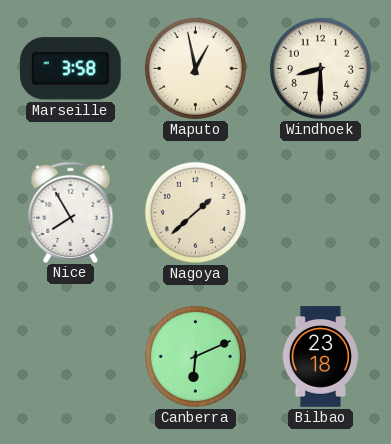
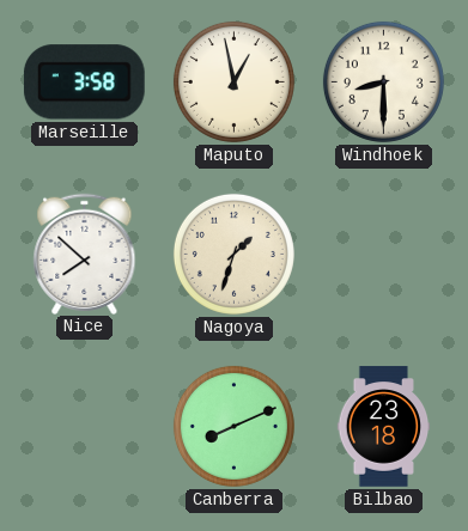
Nice: 7:55 -> 7:52
Nagoya: 1:38 -> 1:33
Canberra: 6:11 -> 8:11
